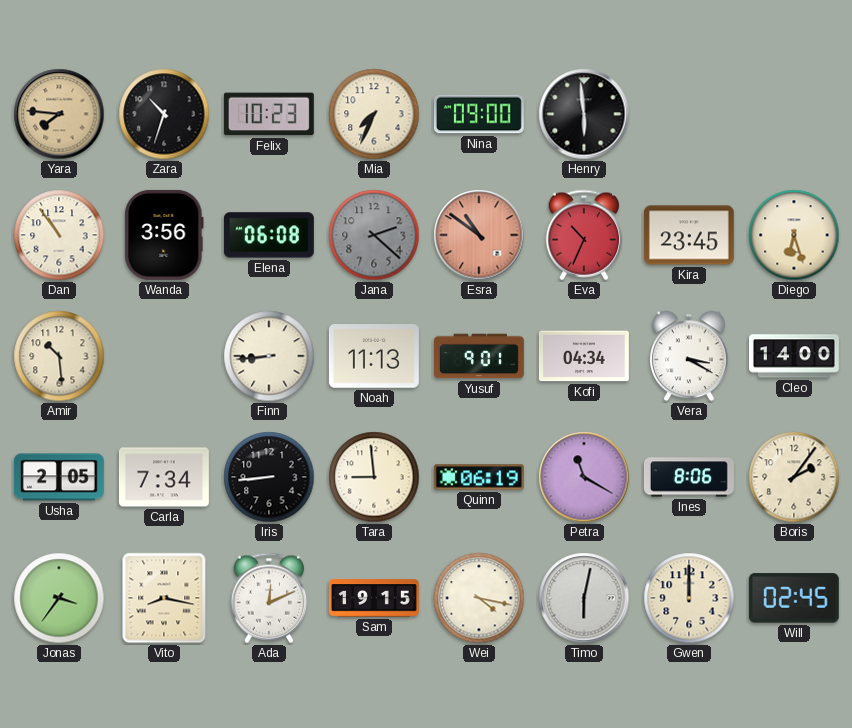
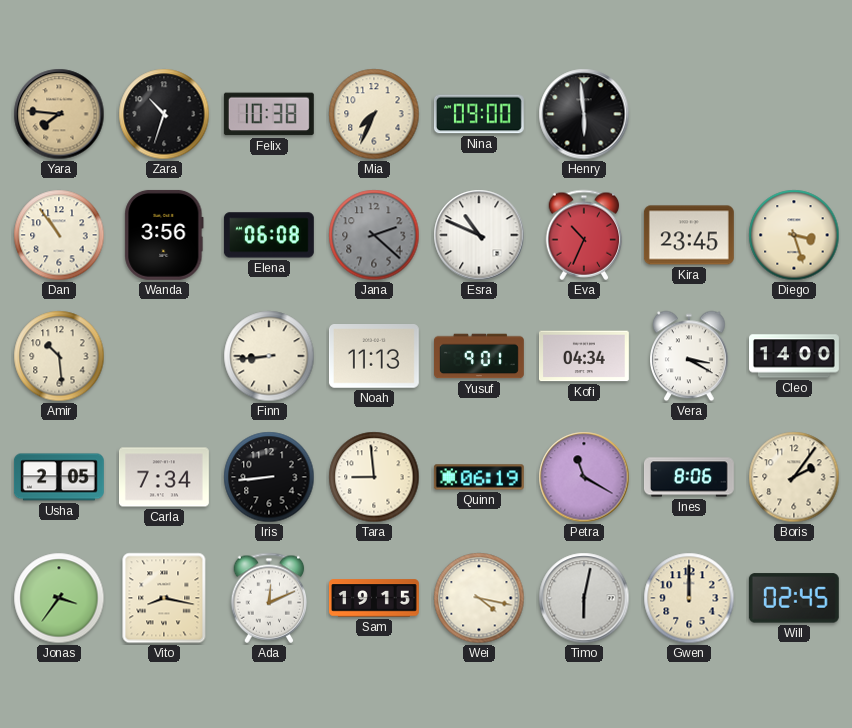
Felix: 10:23 -> 10:38
Esra: 10:51 -> 10:49
Esra dial: salmon -> white
Diego: 6:27 -> 3:27
